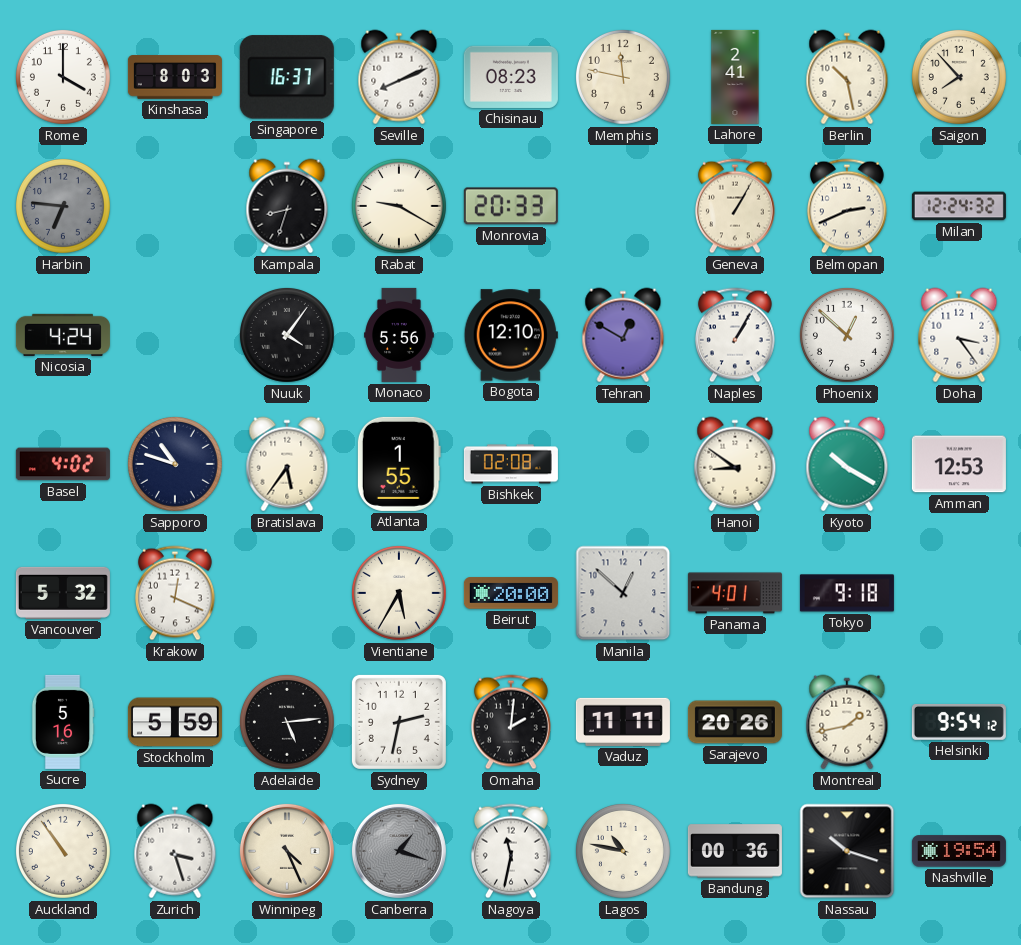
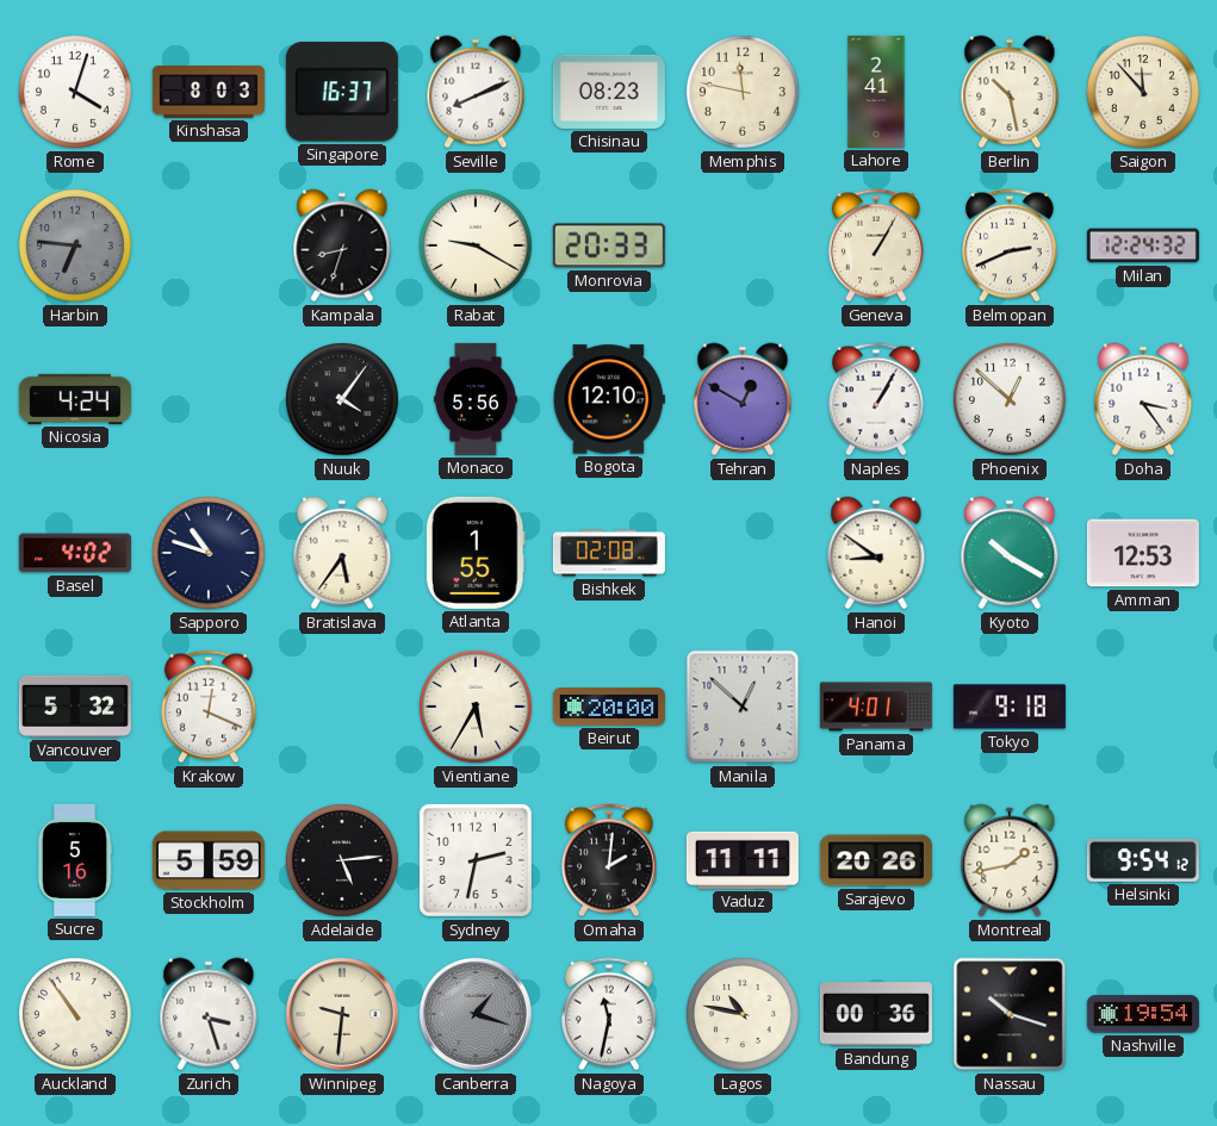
Rome: 4:00 -> 4:03
Saigon: 7:53 -> 11:53
Winnipeg: 4:26 -> 9:31
